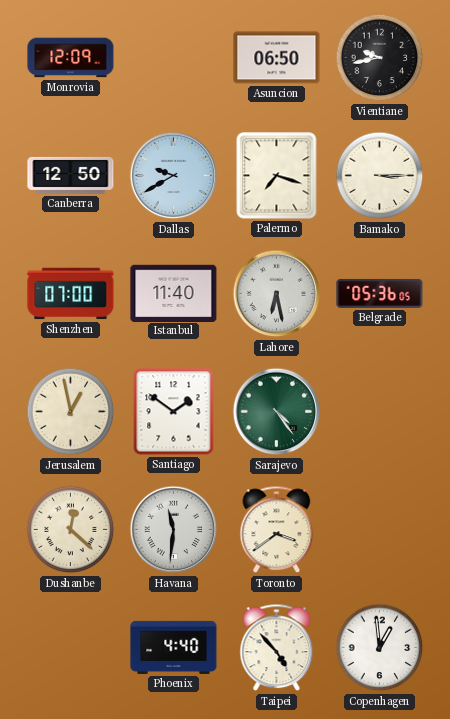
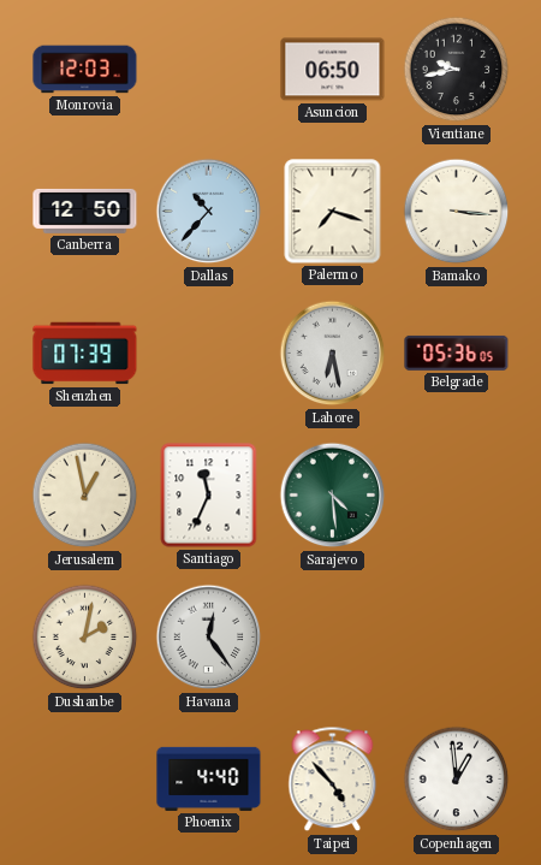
Monrovia: 12:09 -> 12:03
Dallas: 9:40 -> 10:37
Bamako: 3:15 -> 3:16
Shenzhen: 07:00 -> 07:39
Istanbul: 11:40 -> none
Santiago: 1:51 -> 11:34
Sarajevo: 4:24 -> 4:29
Dushanbe: 12:22 -> 2:02
Havana: 11:31 -> 12:24
Toronto: 3:39 -> none
